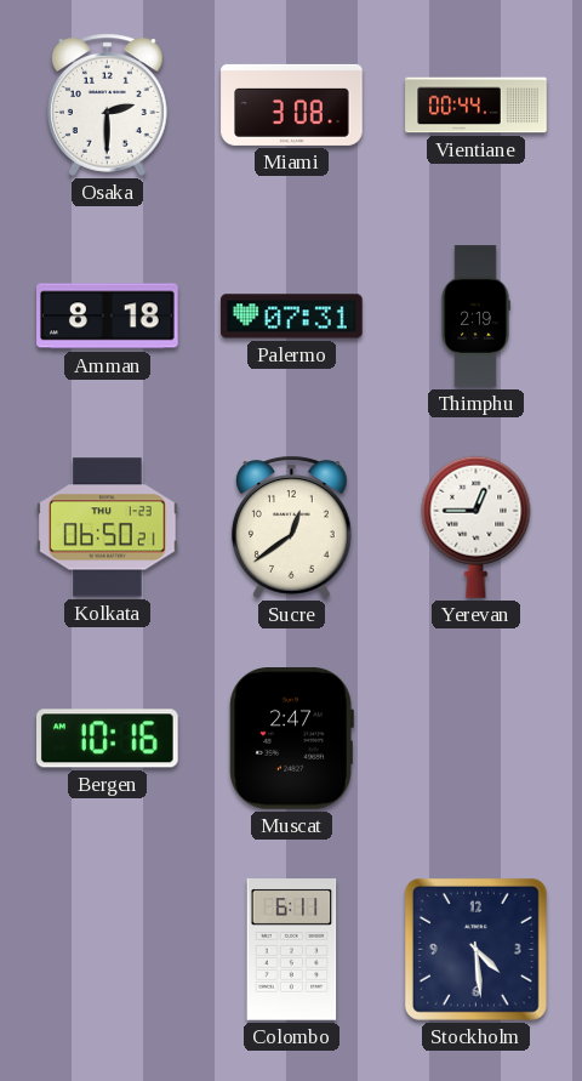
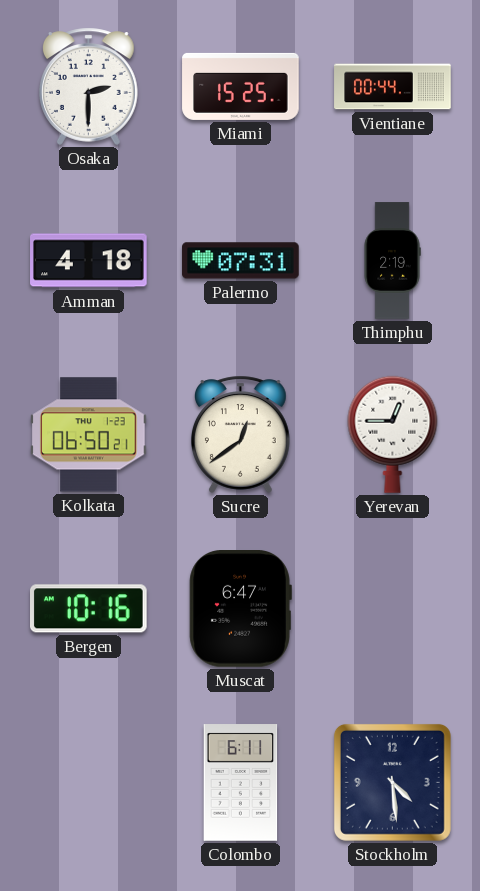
Miami: 3:08 -> 15:25
Amman: 8:18 -> 4:18
Muscat: 2:47 -> 6:47
